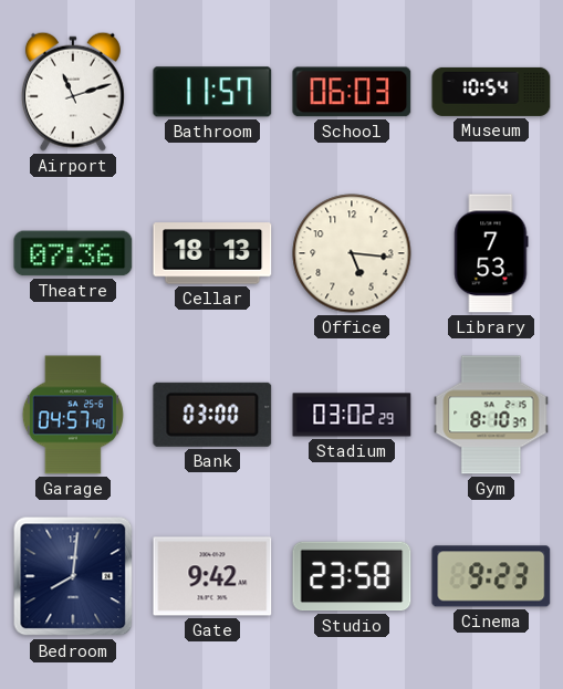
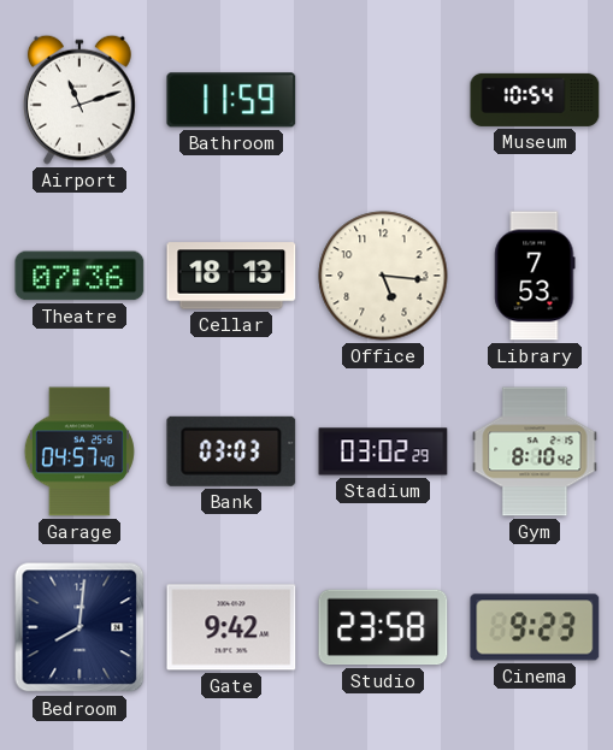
Bathroom: 11:57 -> 11:59
School: 06:03 -> none
Bank: 03:00 -> 03:03
Gym: 8:10:37 -> 8:10:42
